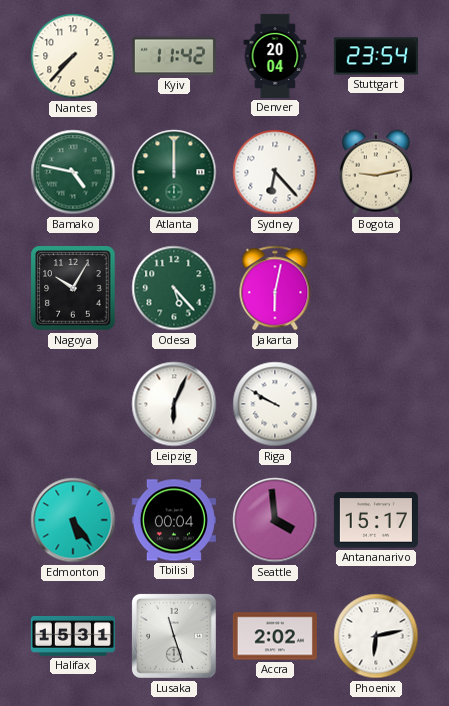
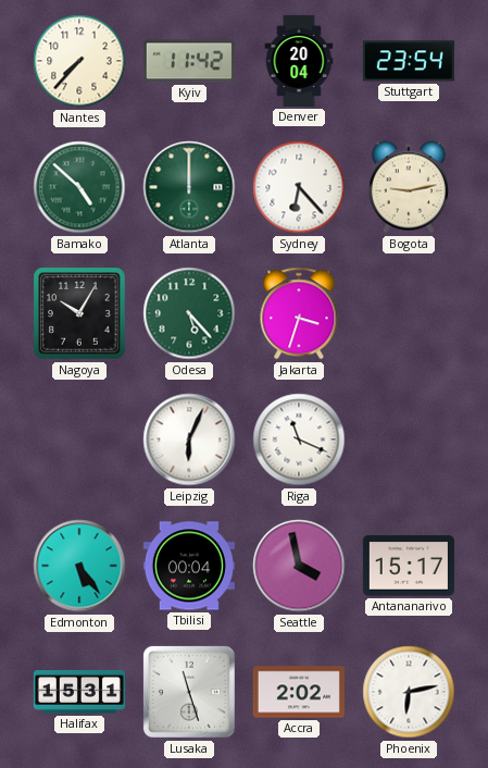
Bamako: 4:47 -> 4:52
Jakarta: 6:02 -> 3:33
Riga: 9:50 -> 11:19
Seattle: 3:59 -> 3:58
